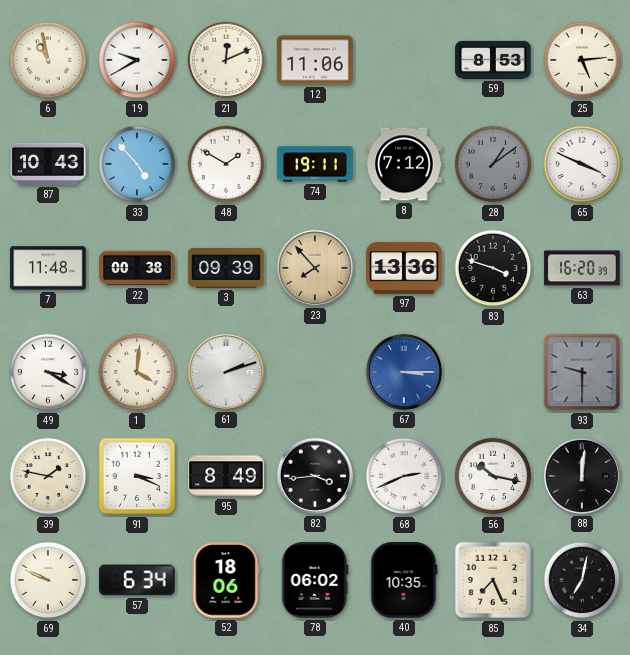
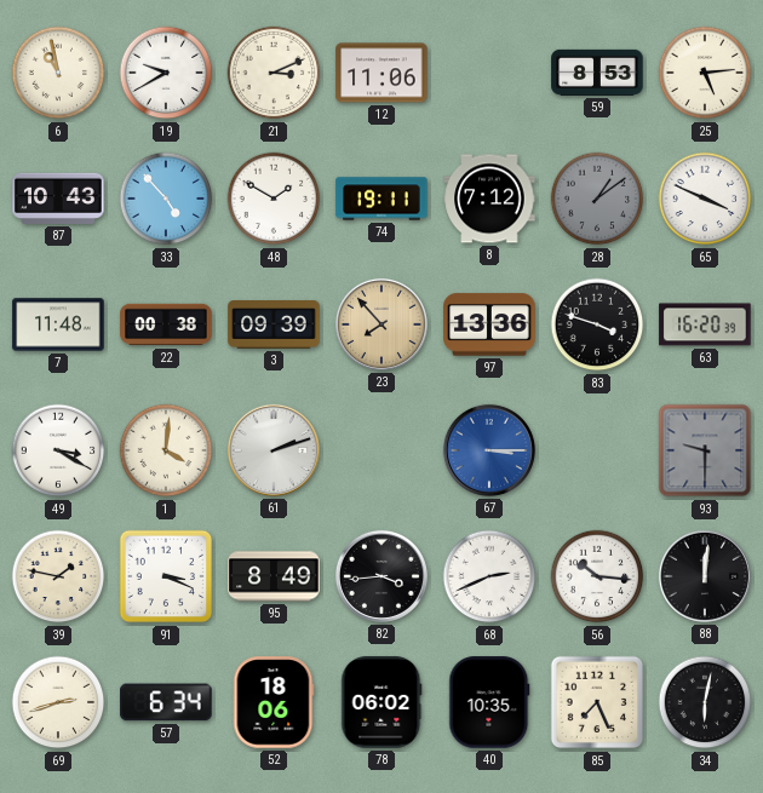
21: 12:11 -> 3:11
56: 10:17 -> 10:16
69: 9:49 -> 2:42
34: 7:02 -> 6:02
